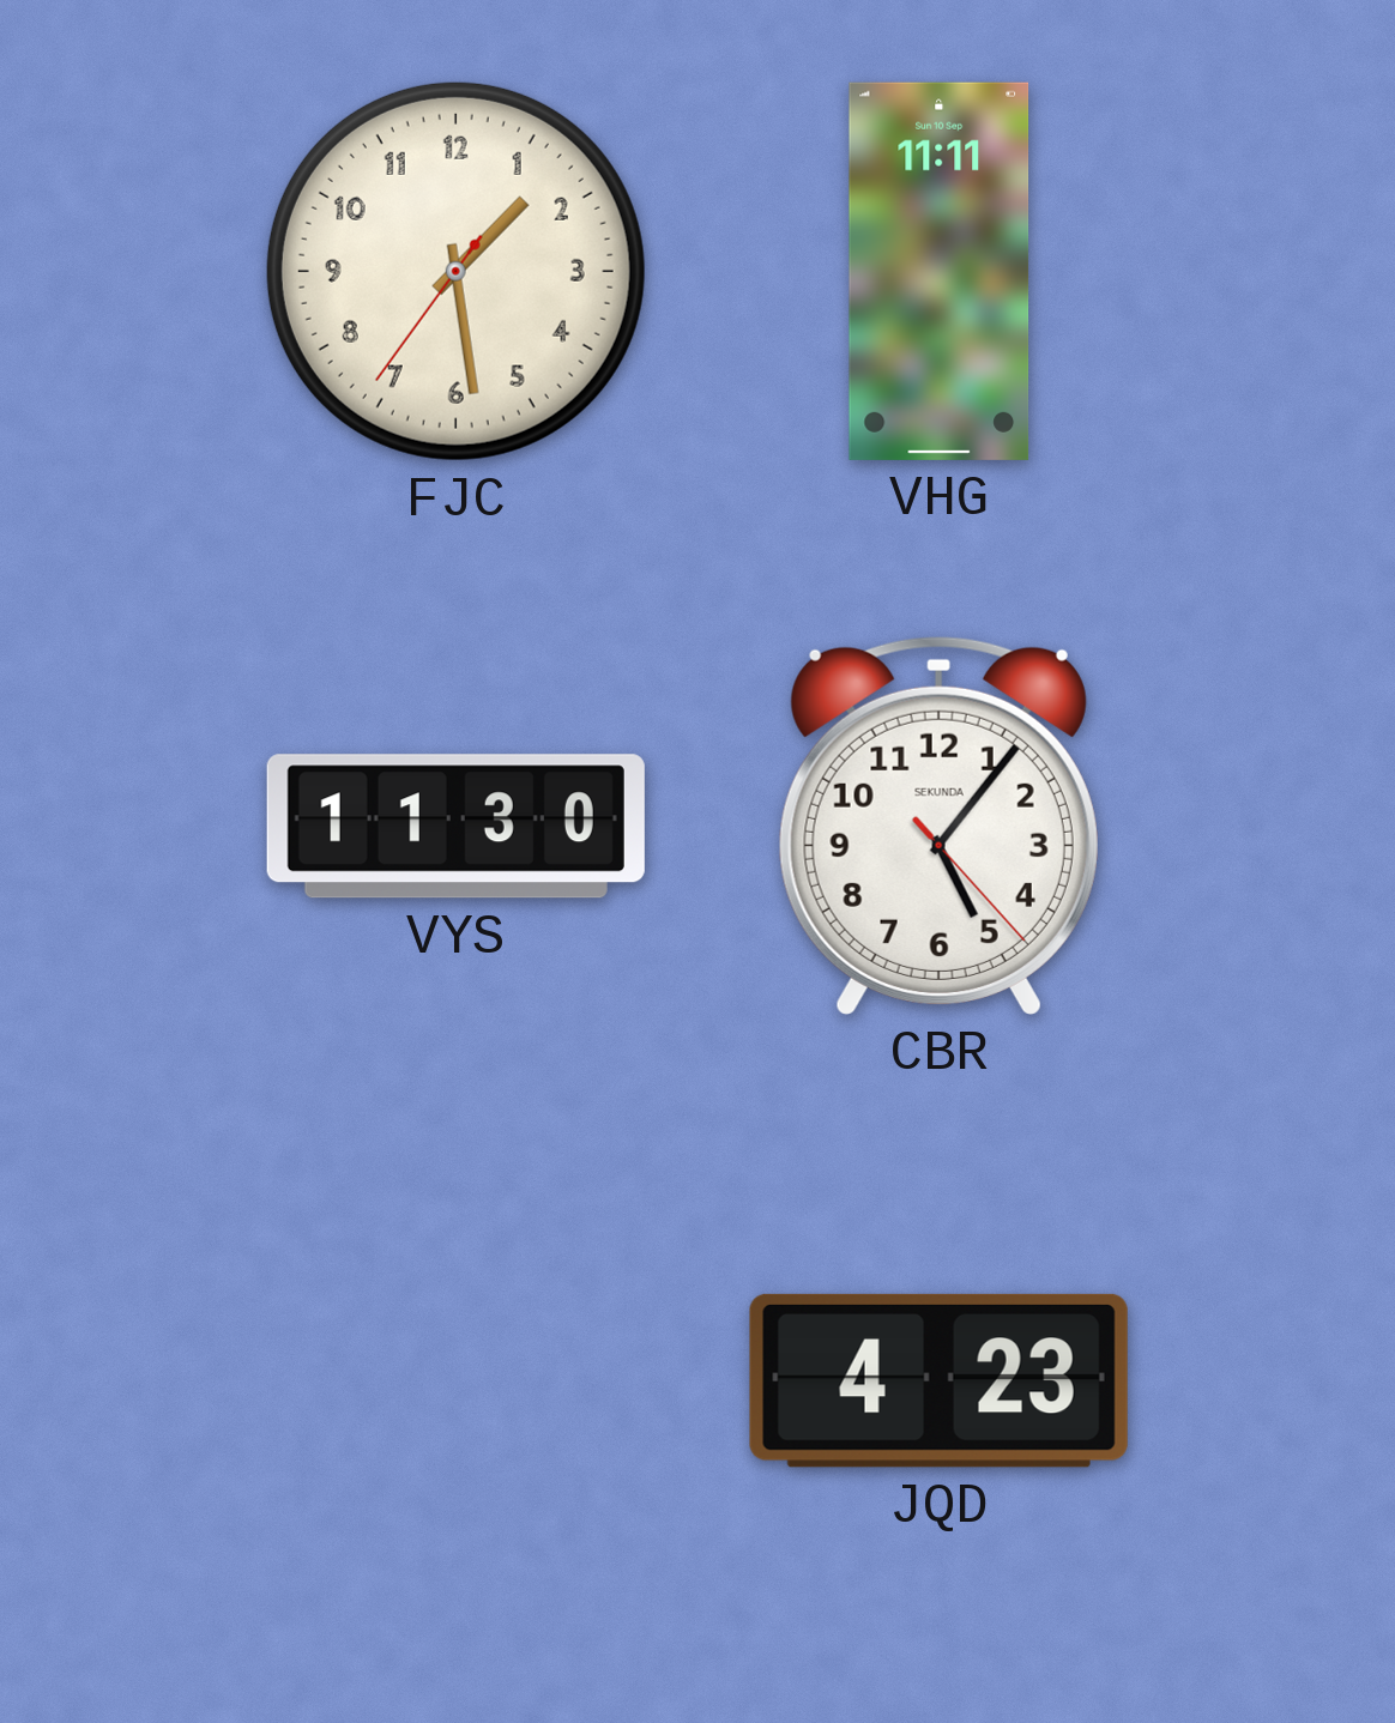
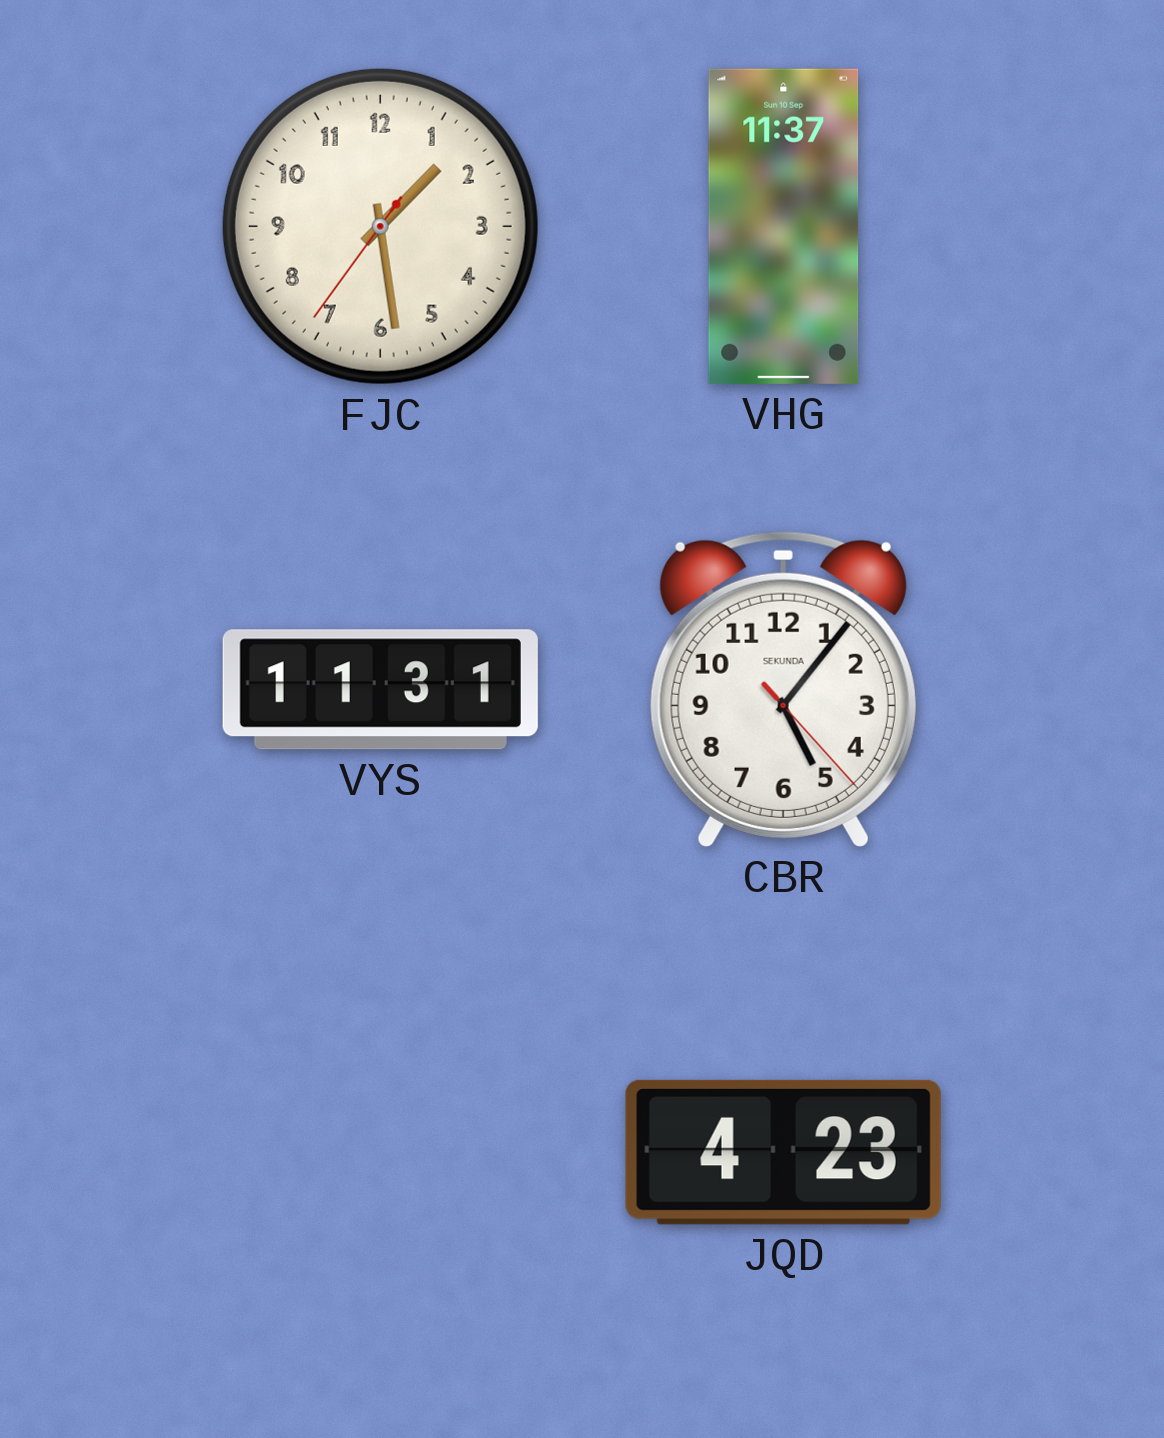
VHG: 11:11 -> 11:37
VYS: 11:30 -> 11:31
